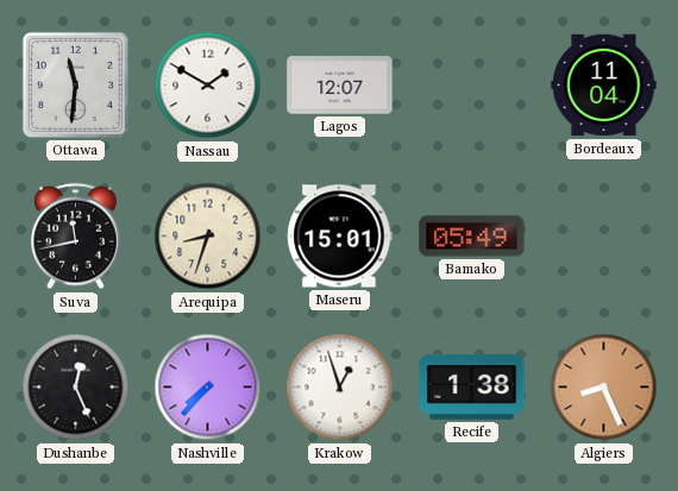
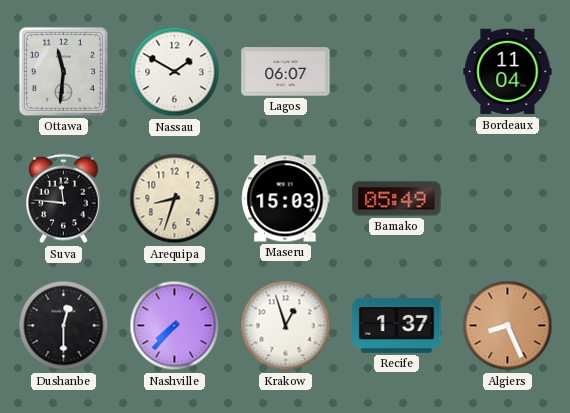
Lagos: 12:07 -> 06:07
Suva: 11:43 -> 11:46
Maseru: 15:01 -> 15:03
Dushanbe: 12:26 -> 12:30
Recife: 1:38 -> 1:37
